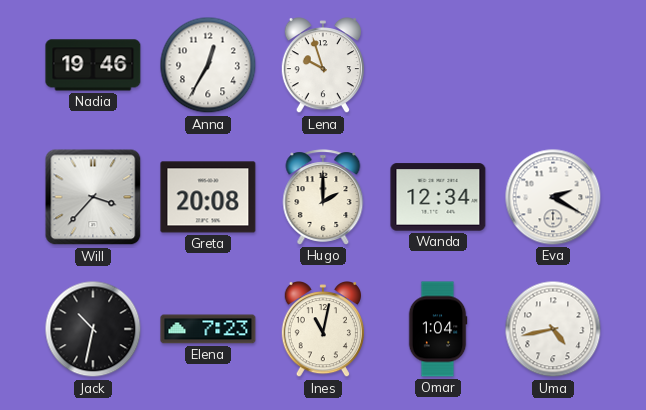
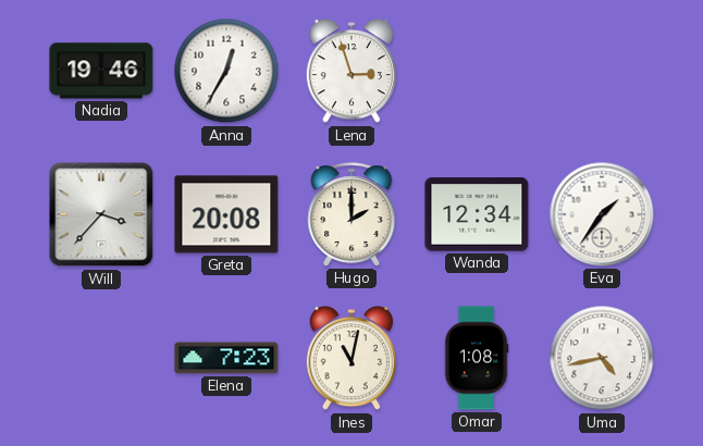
Lena: 9:57 -> 2:57
Eva: 2:20 -> 1:36
Jack: 10:32 -> none
Omar: 1:04 -> 1:08
